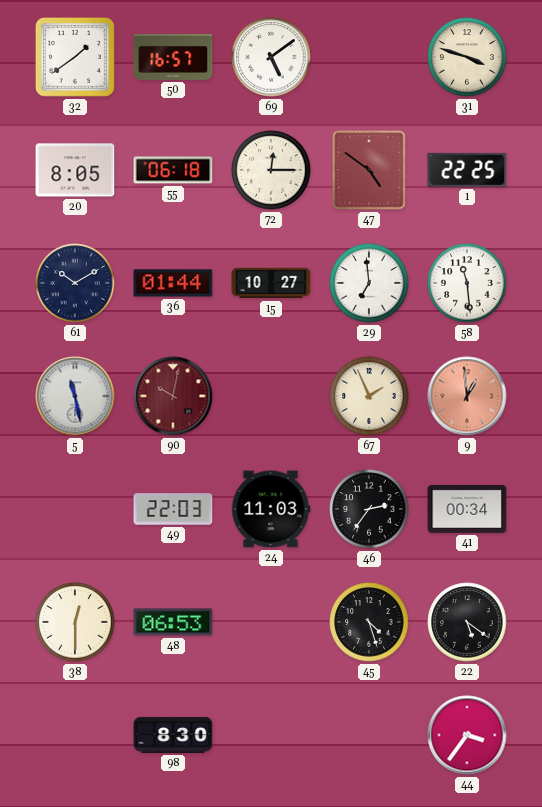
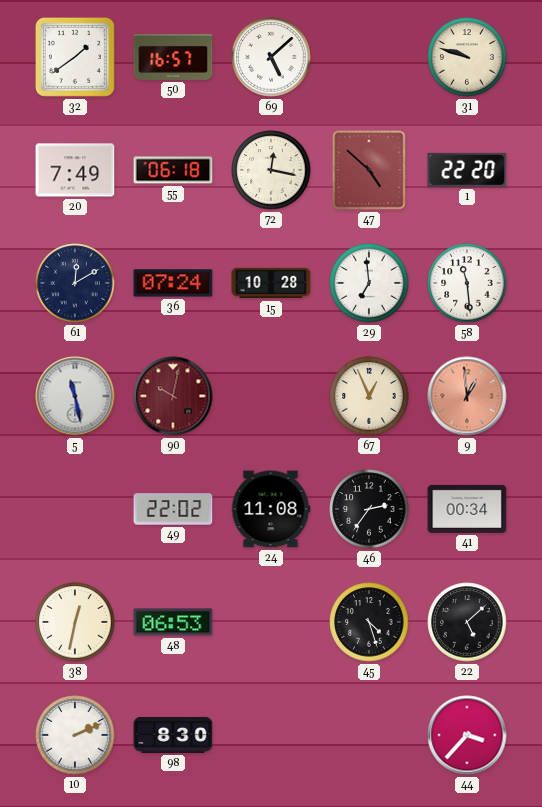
69: 5:09 -> 5:08
31: 3:48 -> 9:48
20: 8:05 -> 7:49
72: 12:15 -> 12:17
47: 4:51 -> 4:52
1: 22:25 -> 22:20
61: 10:10 -> 12:10
36: 01:44 -> 07:24
15: 10:27 -> 10:28
67: 1:56 -> 12:56
49: 22:03 -> 22:02
24: 11:03 -> 11:08
38: 12:30 -> 12:32
22: 5:21 -> 5:08
10: none -> 2:11
44: 3:36 -> 3:37
